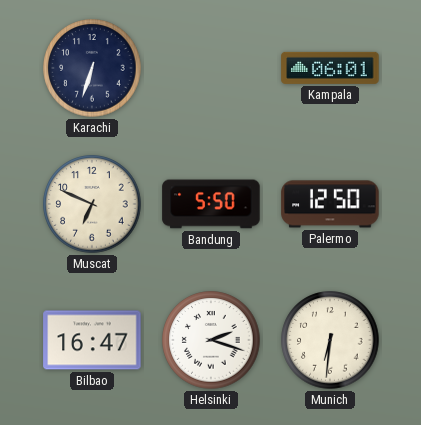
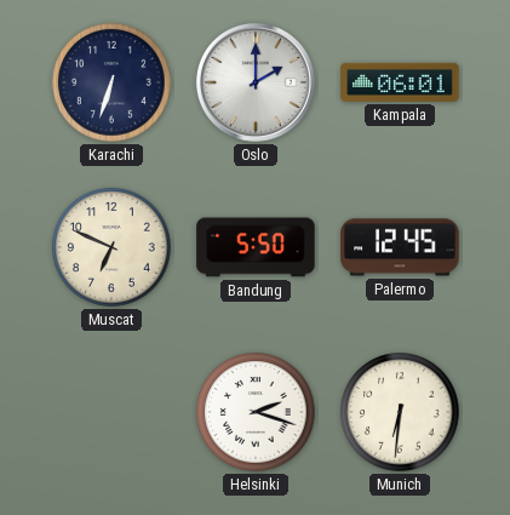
Oslo: none -> 2:00
Palermo: 12:50 -> 12:45
Bilbao: 16:47 -> none
